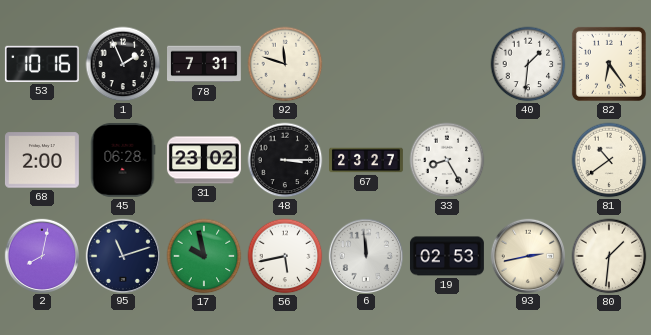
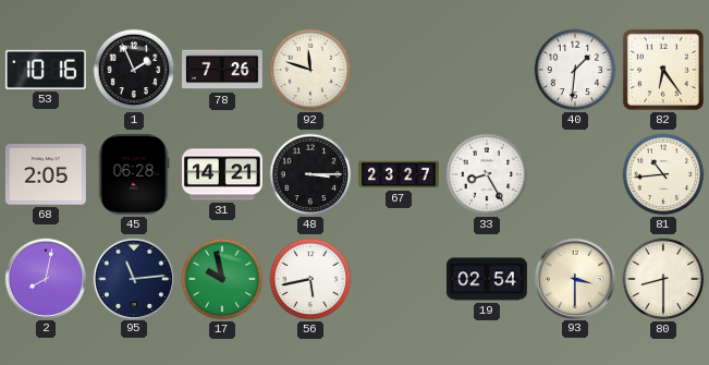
78: 7:31 -> 7:26
68: 2:00 -> 2:05
31: 23:02 -> 14:21
81: 10:39 -> 10:44
95: 11:12 -> 11:14
6: 11:59 -> none
19: 02:53 -> 02:54
93: 2:43 -> 3:30
80: 1:31 -> 8:30
